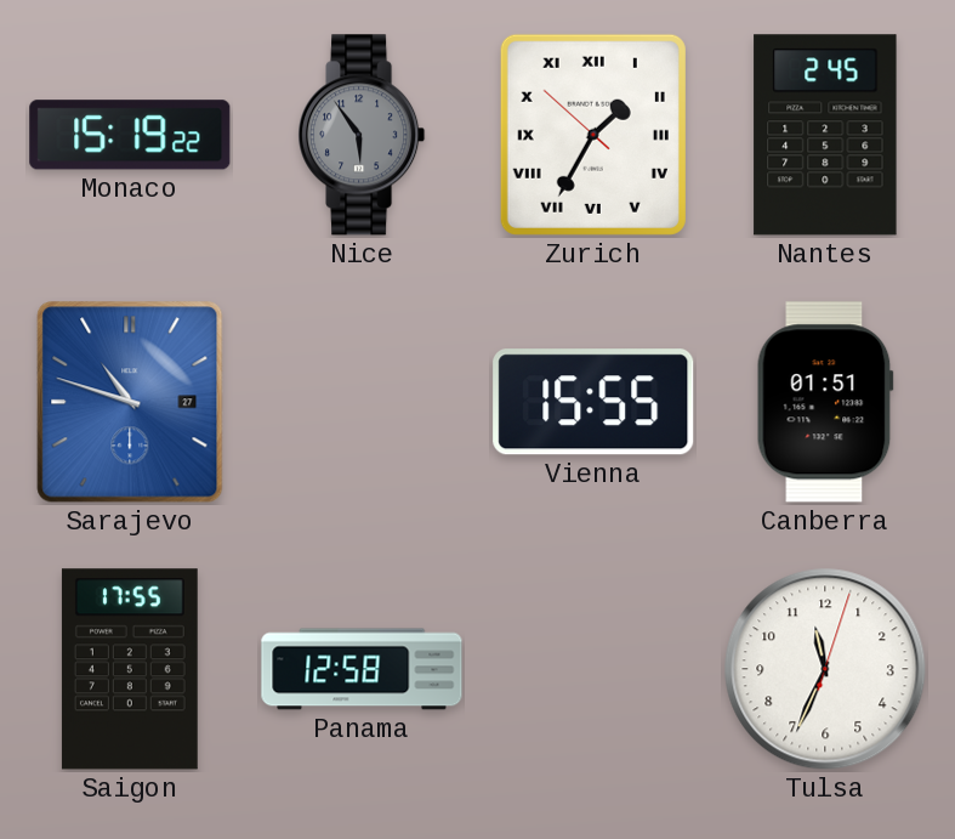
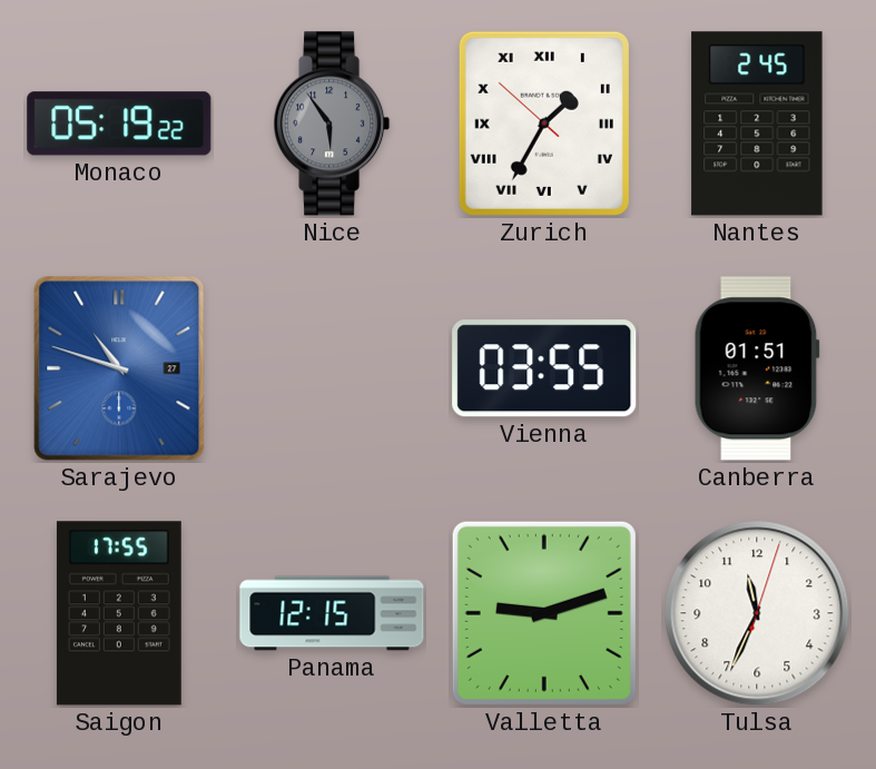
Monaco: 15:19 -> 05:19
Vienna: 15:55 -> 03:55
Panama: 12:58 -> 12:15
Valletta: none -> 9:12
